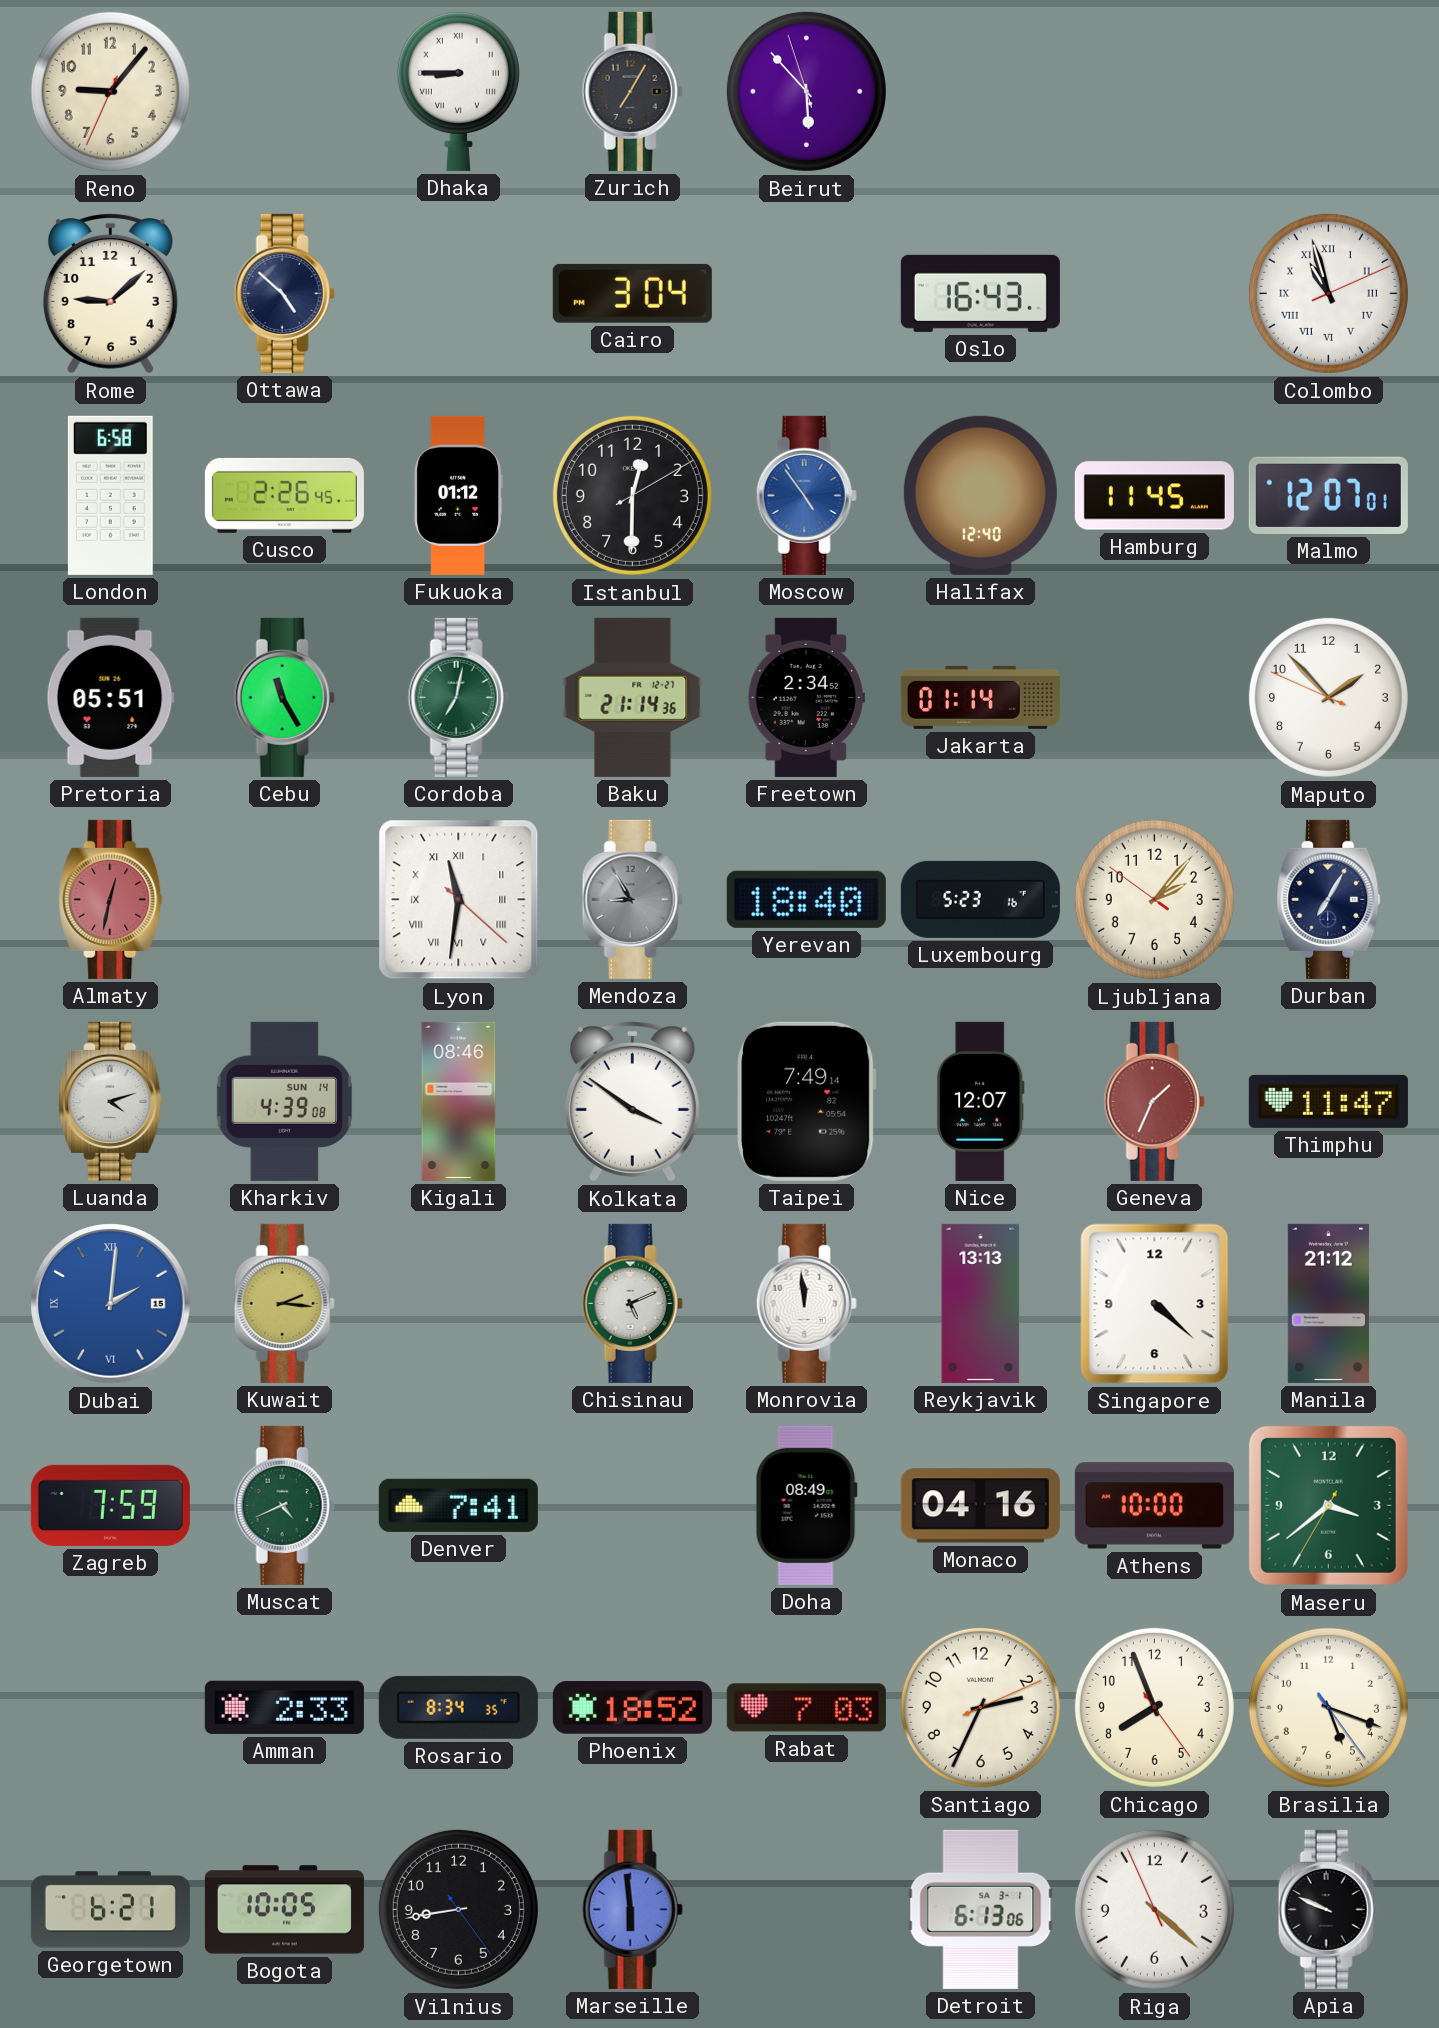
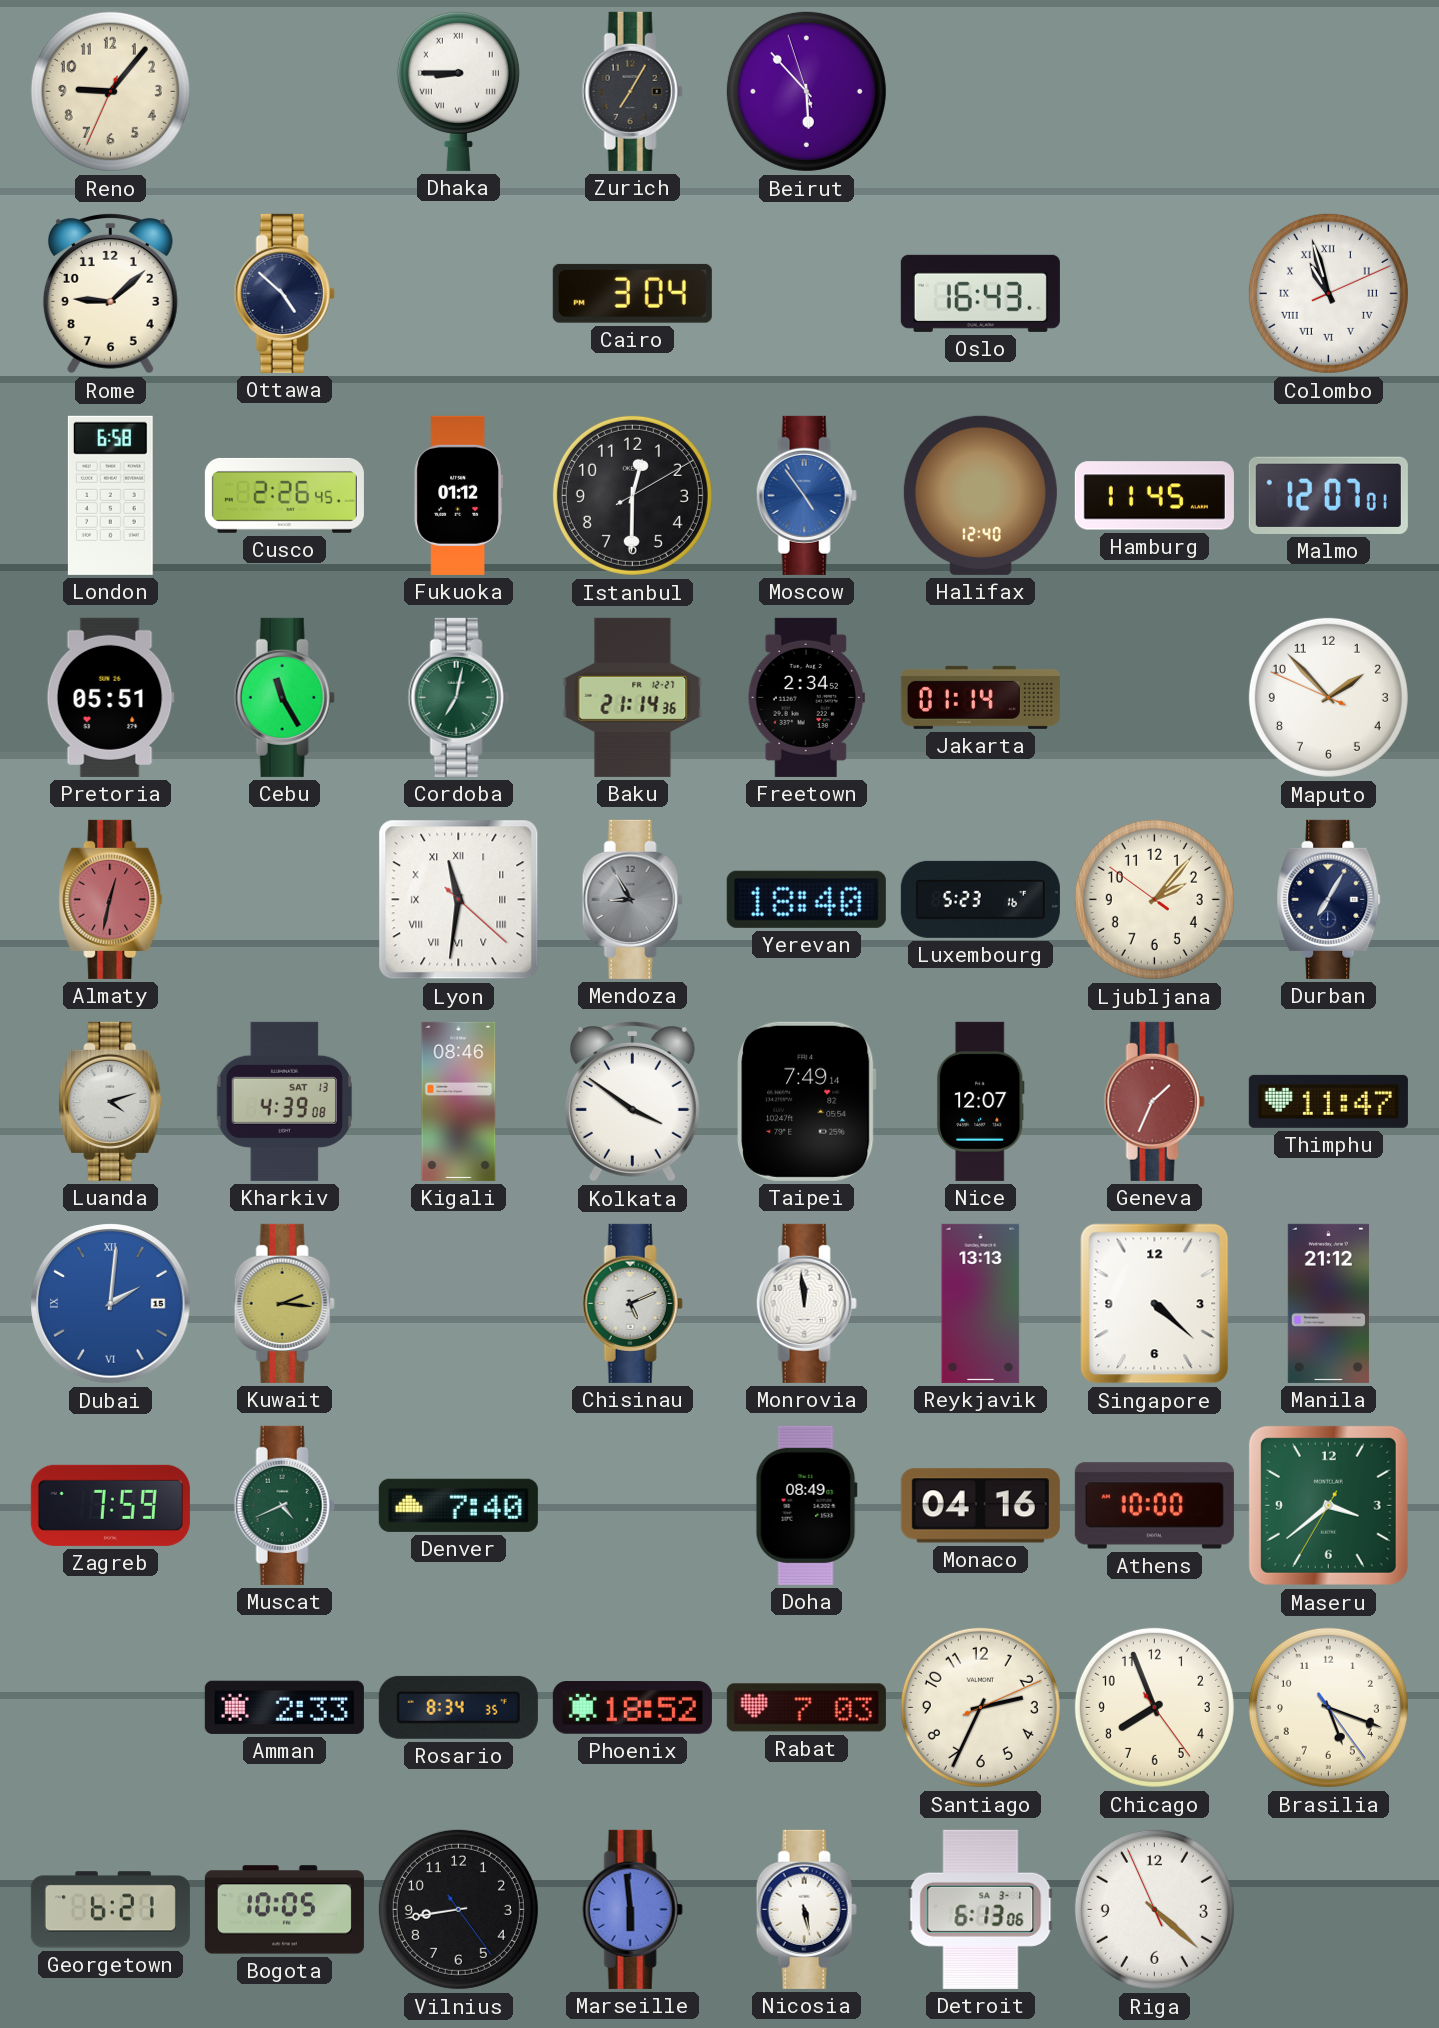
Kharkiv date: SUN 14 -> SAT 13
Denver: 7:41 -> 7:40
Nicosia: none -> 5:28
Apia: 9:49 -> none
